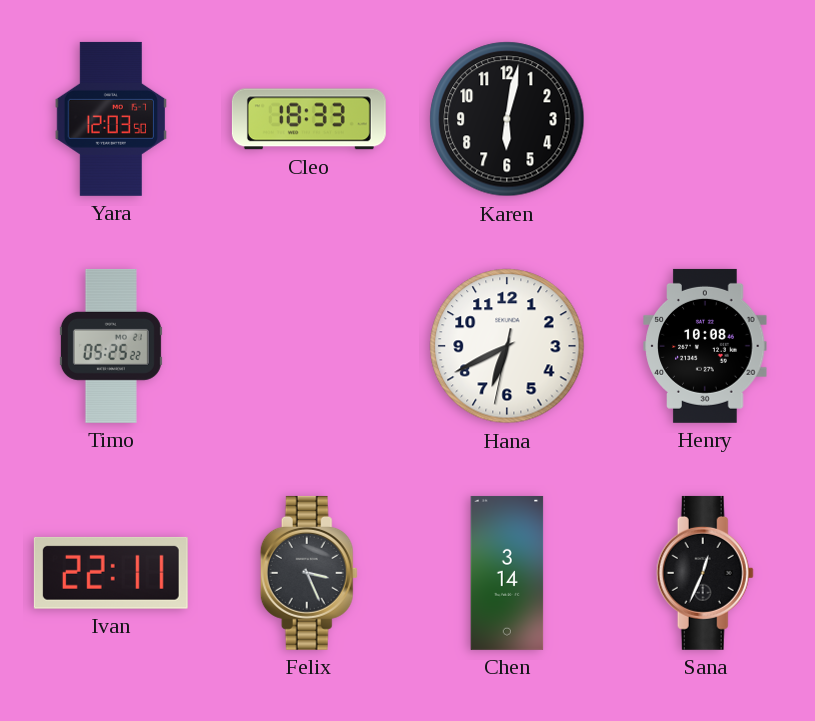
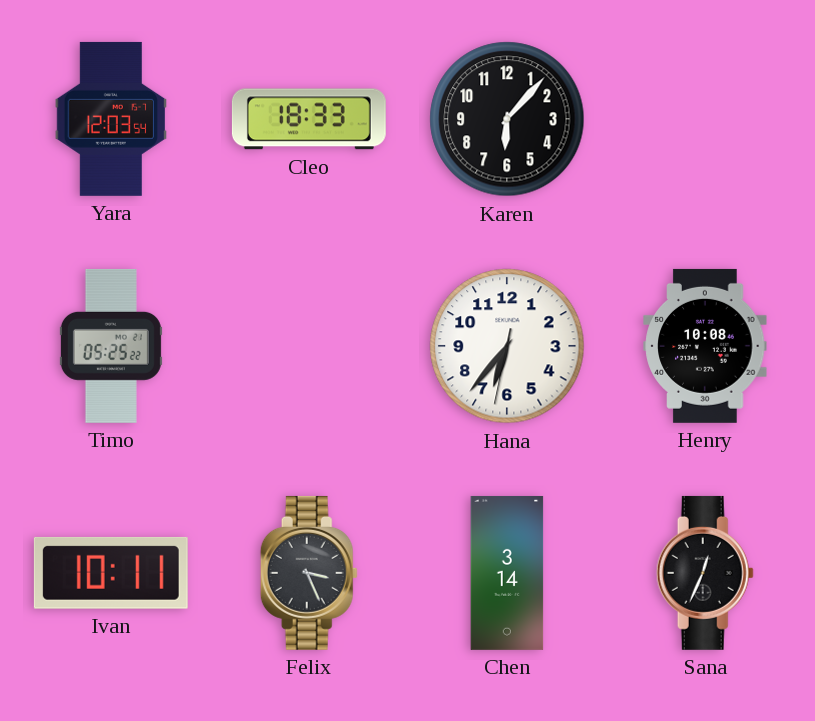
Yara: 12:03:50 -> 12:03:54
Karen: 6:02 -> 6:07
Hana: 6:40 -> 6:36
Ivan: 22:11 -> 10:11
